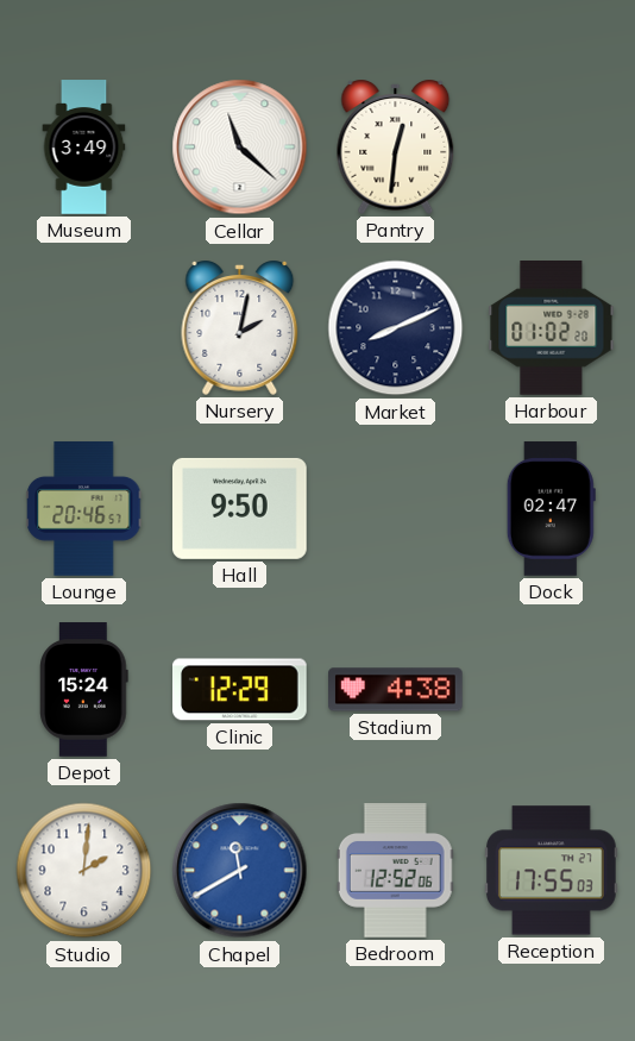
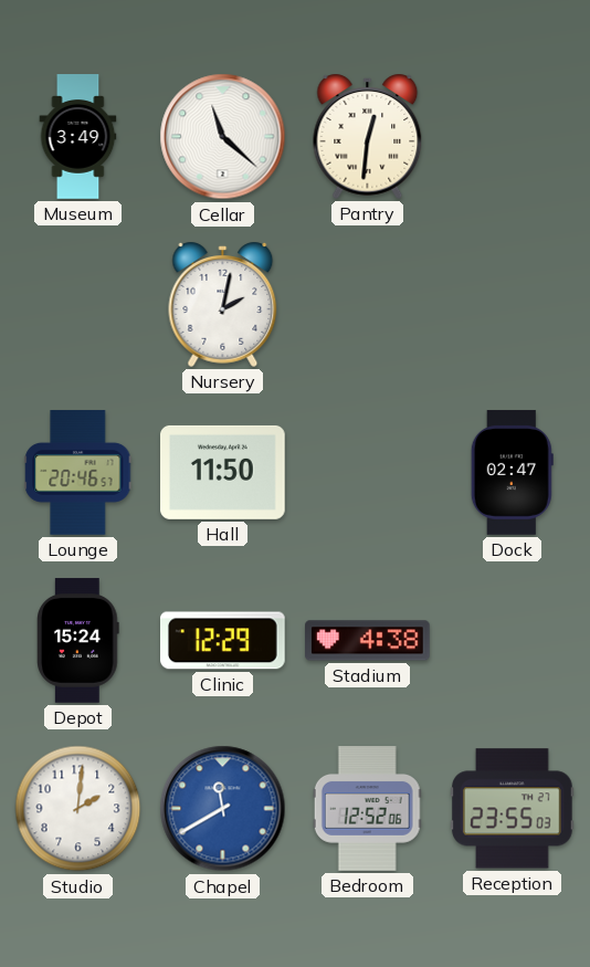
Market: 8:11 -> none
Harbour: 01:02 -> none
Hall: 9:50 -> 11:50
Reception: 17:55 -> 23:55
